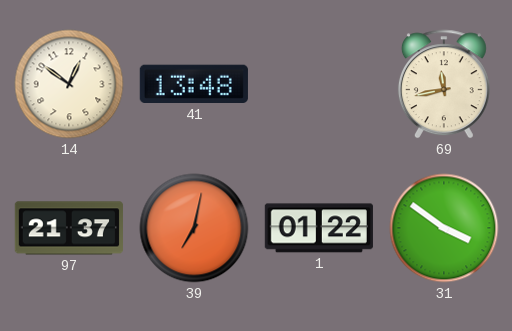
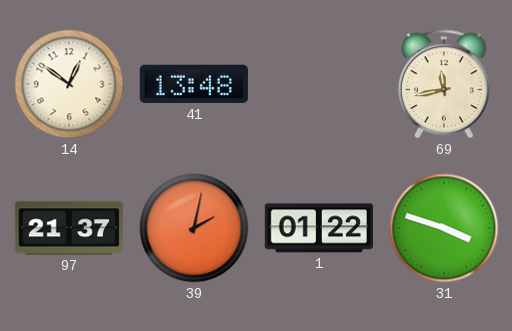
39: 7:02 -> 2:02
31: 3:51 -> 3:48
